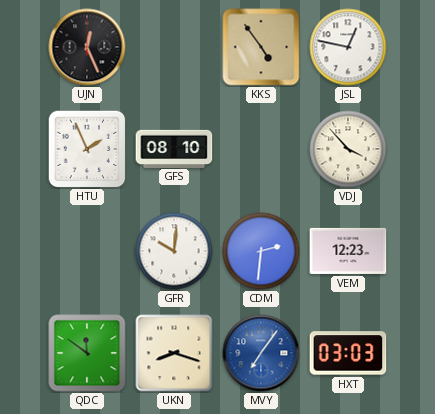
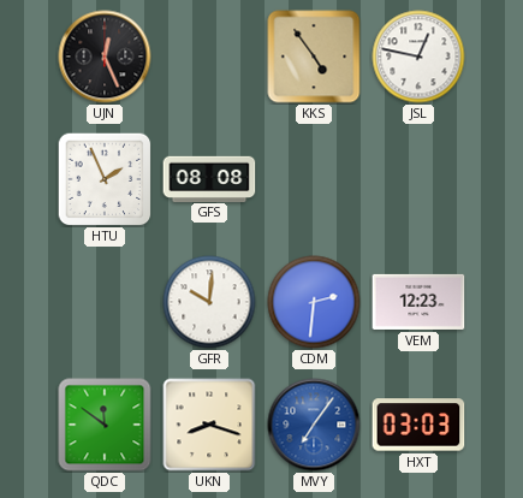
GFS: 08:10 -> 08:08
VDJ: 3:53 -> none
